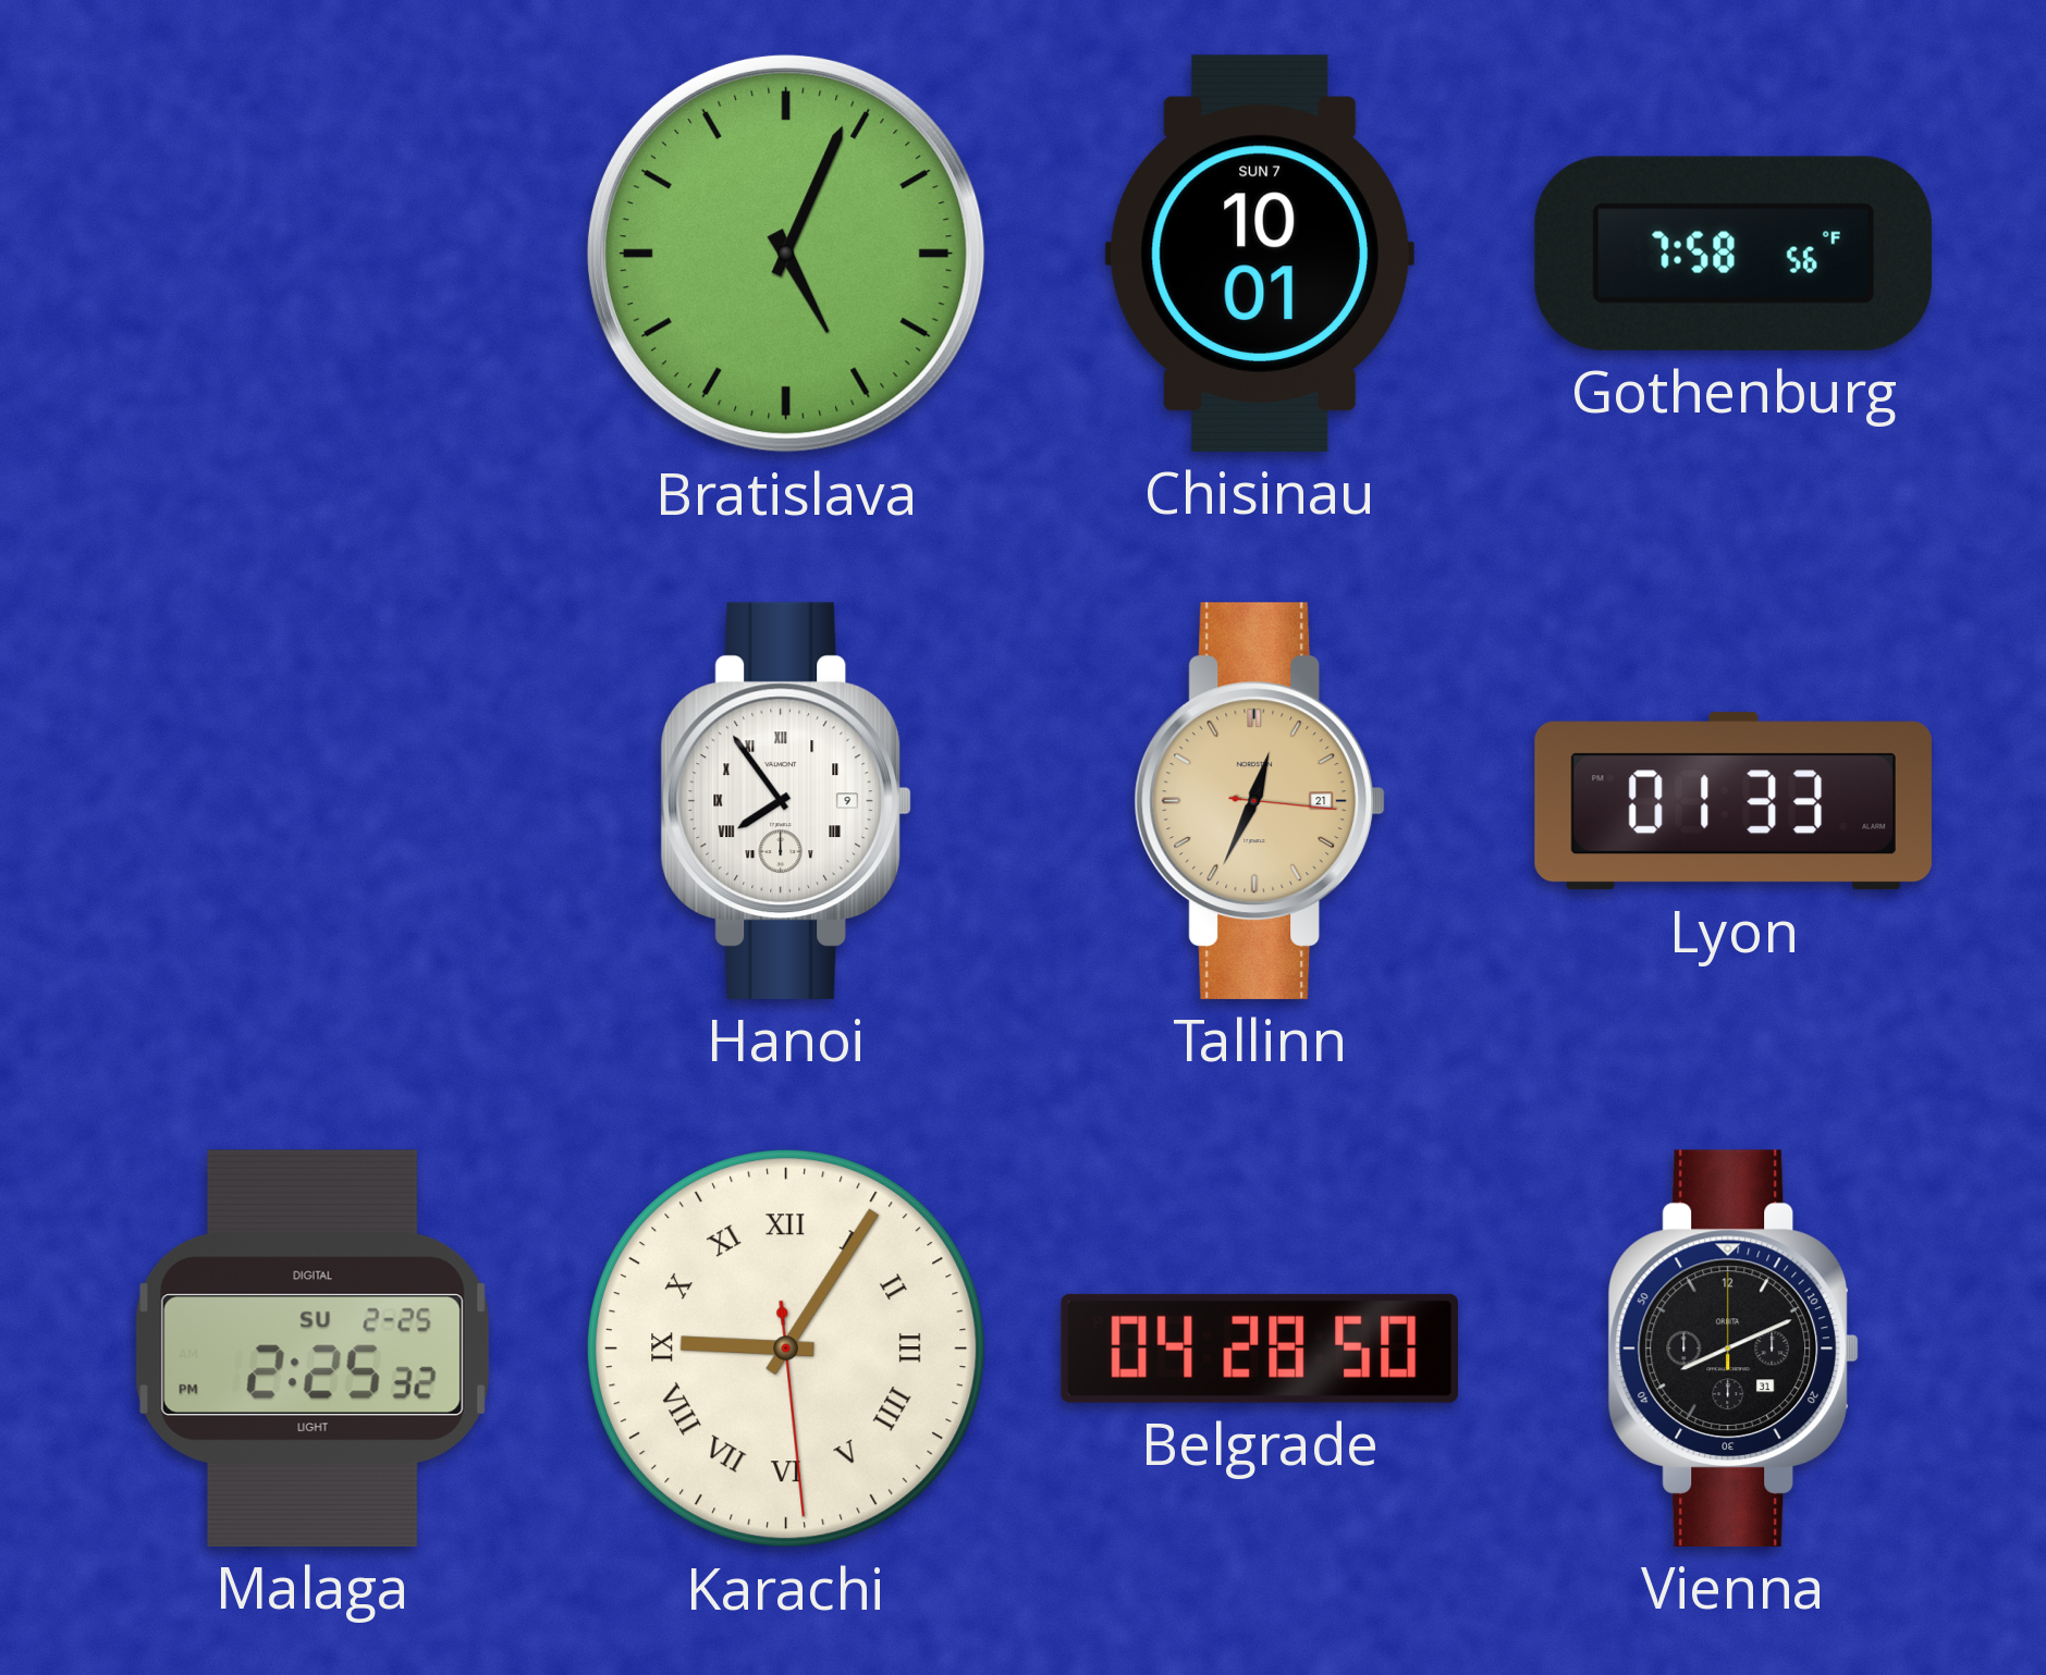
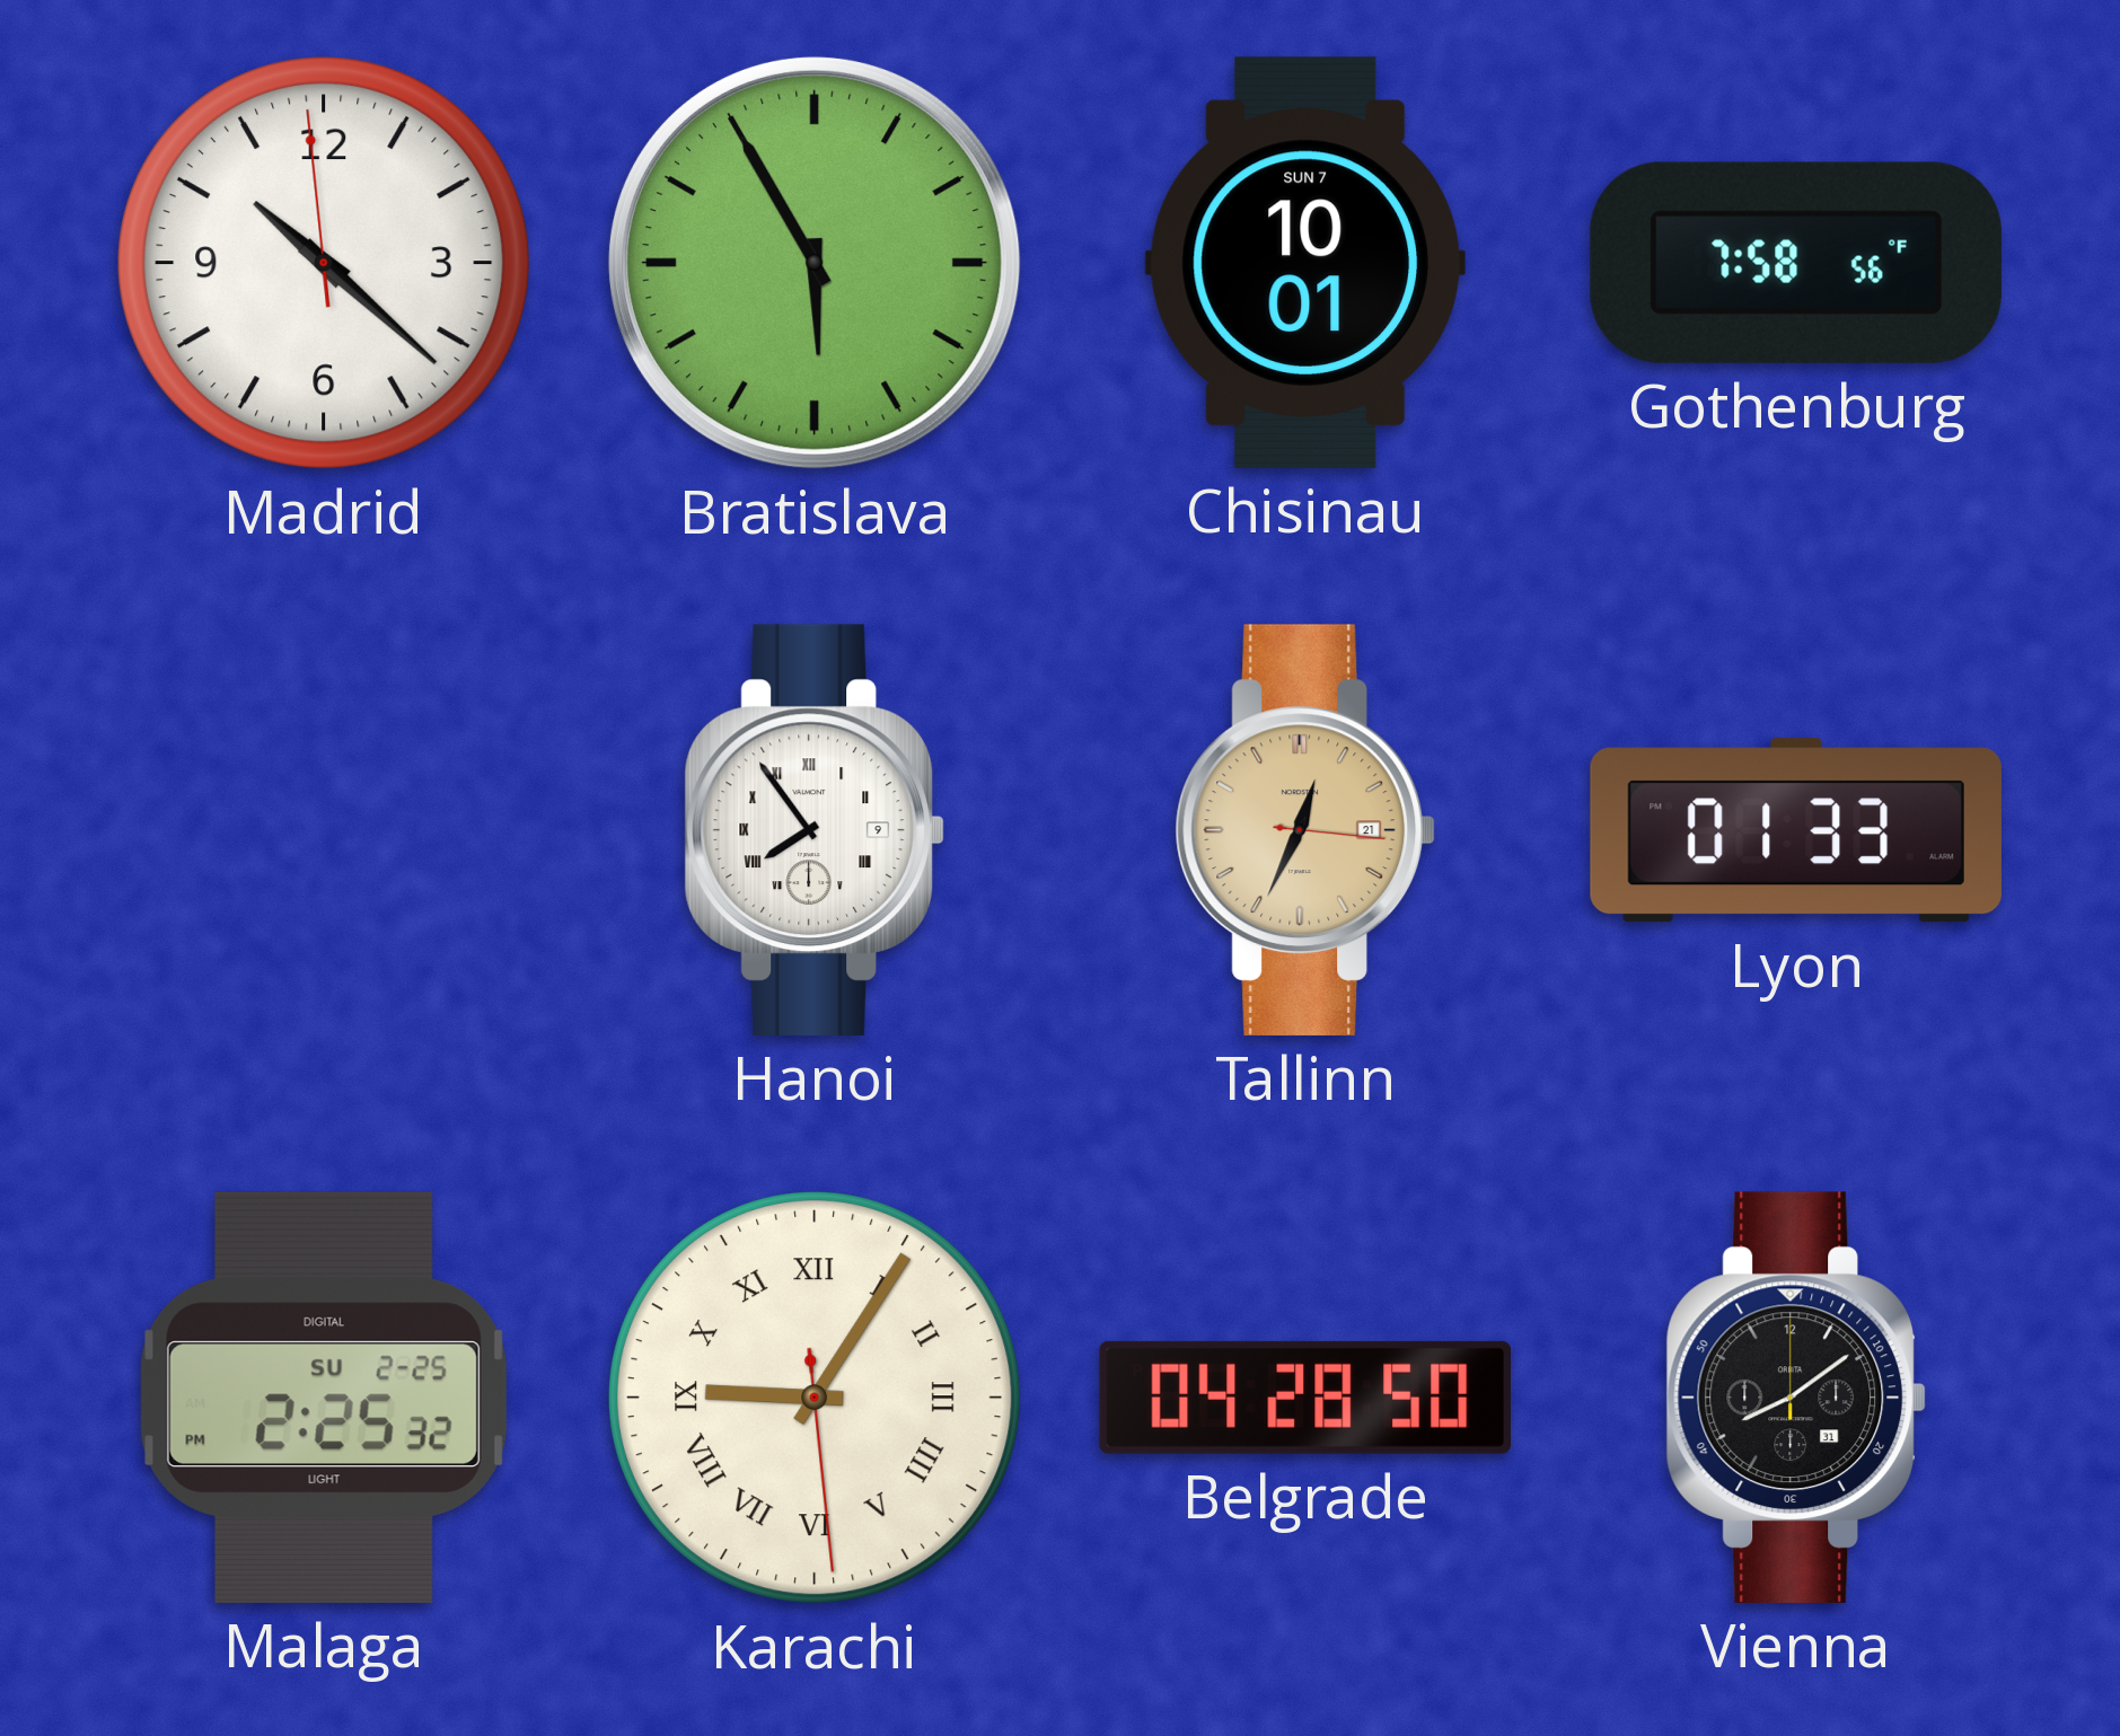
Madrid: none -> 10:21
Bratislava: 5:04 -> 5:55
Vienna: 8:11 -> 8:09
